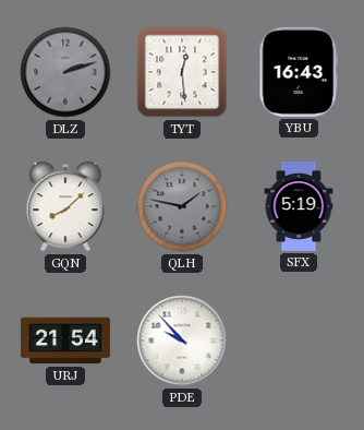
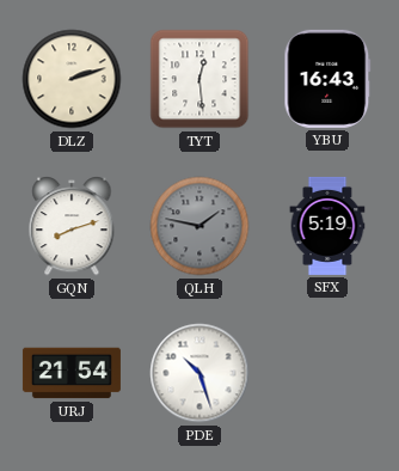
DLZ dial: grey -> cream
GQN: 8:08 -> 8:12
PDE: 9:53 -> 10:27
